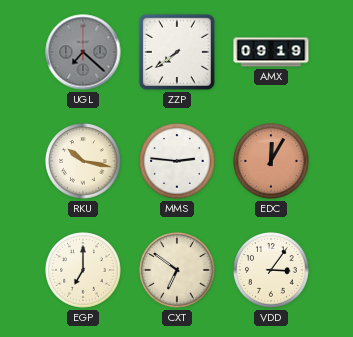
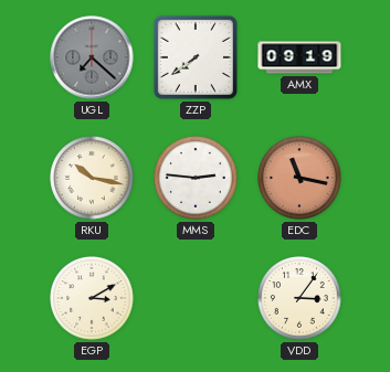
EDC: 12:05 -> 11:17
EGP: 7:00 -> 3:10
CXT: 6:51 -> none
